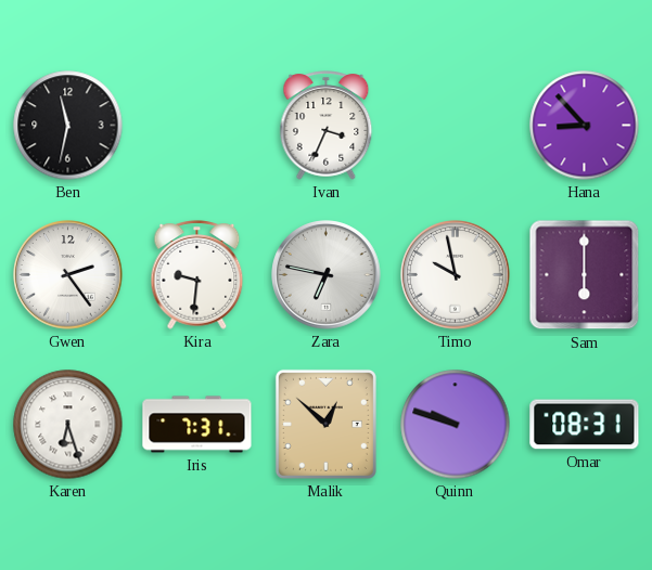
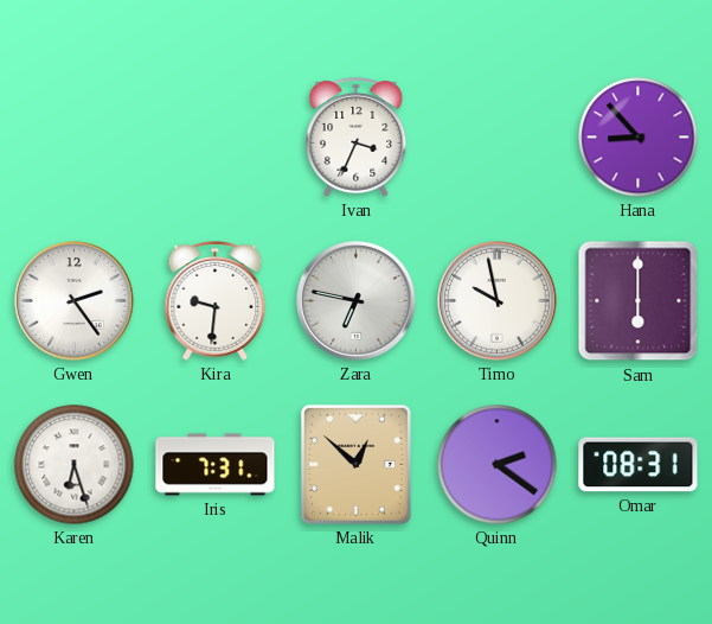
Ben: 11:32 -> none
Quinn: 9:48 -> 2:21
